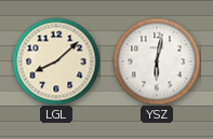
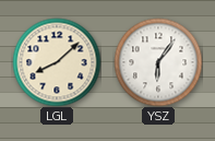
YSZ: 6:02 -> 6:06
